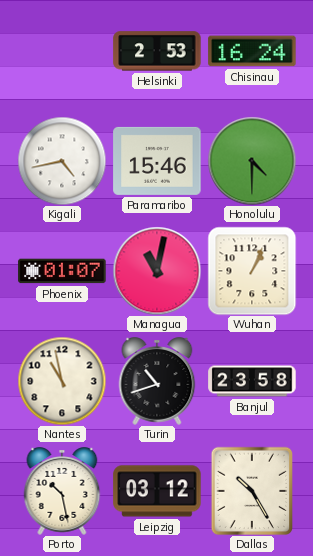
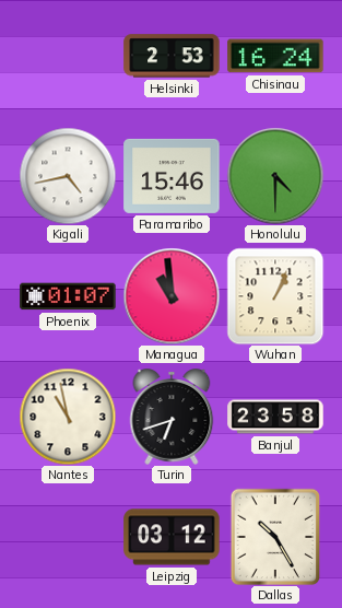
Managua: 11:02 -> 10:59
Turin: 10:42 -> 6:42
Porto: 10:28 -> none
